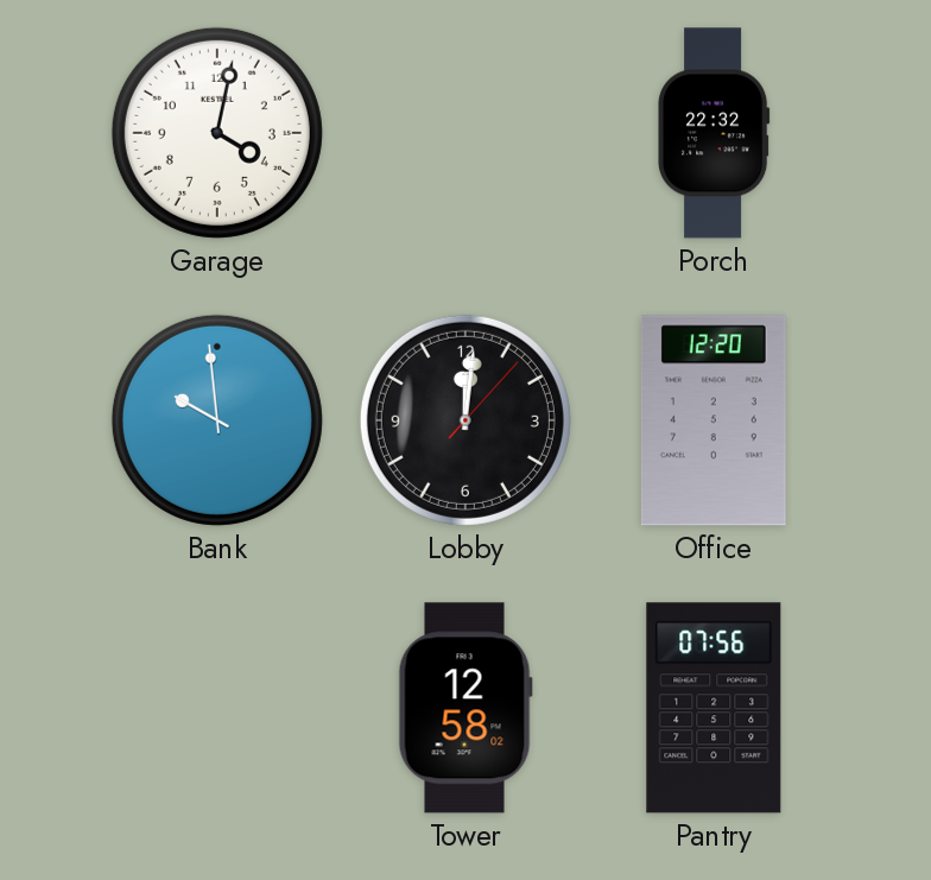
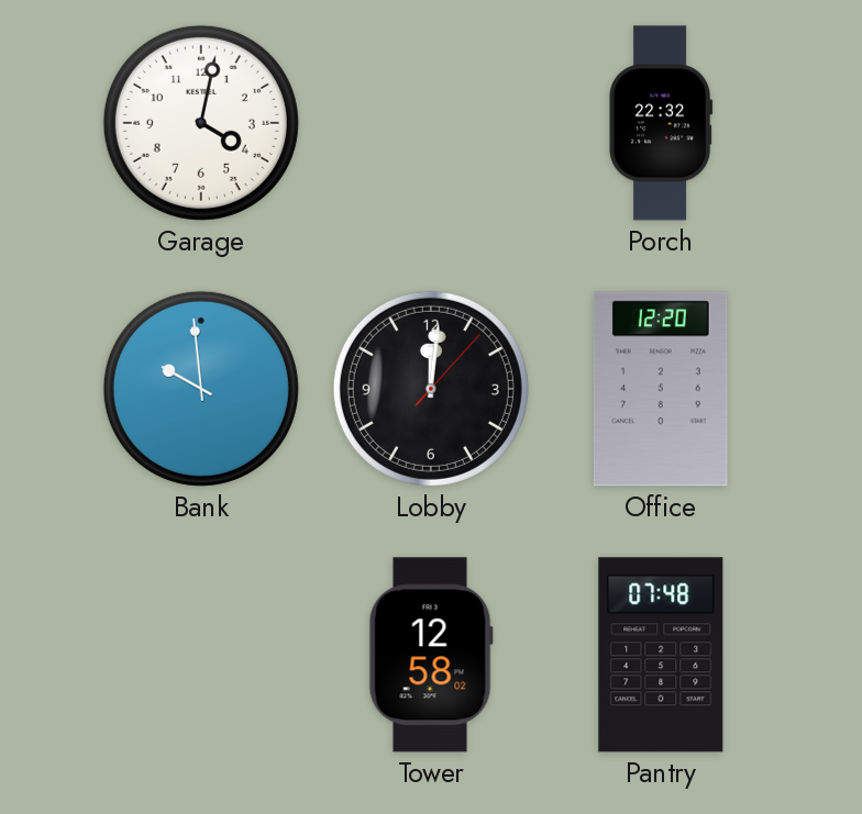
Pantry: 07:56 -> 07:48
